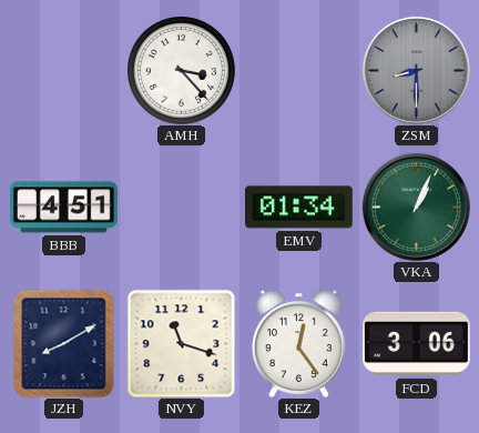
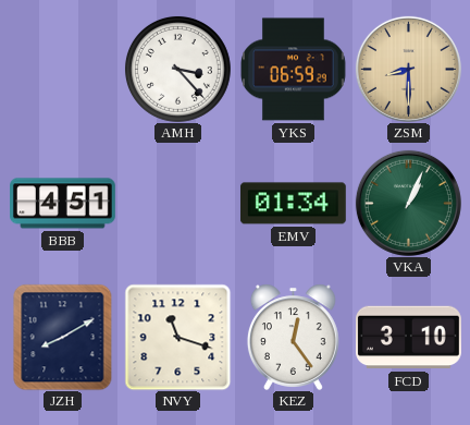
YKS: none -> 06:59
ZSM dial: grey -> champagne
FCD: 3:06 -> 3:10
